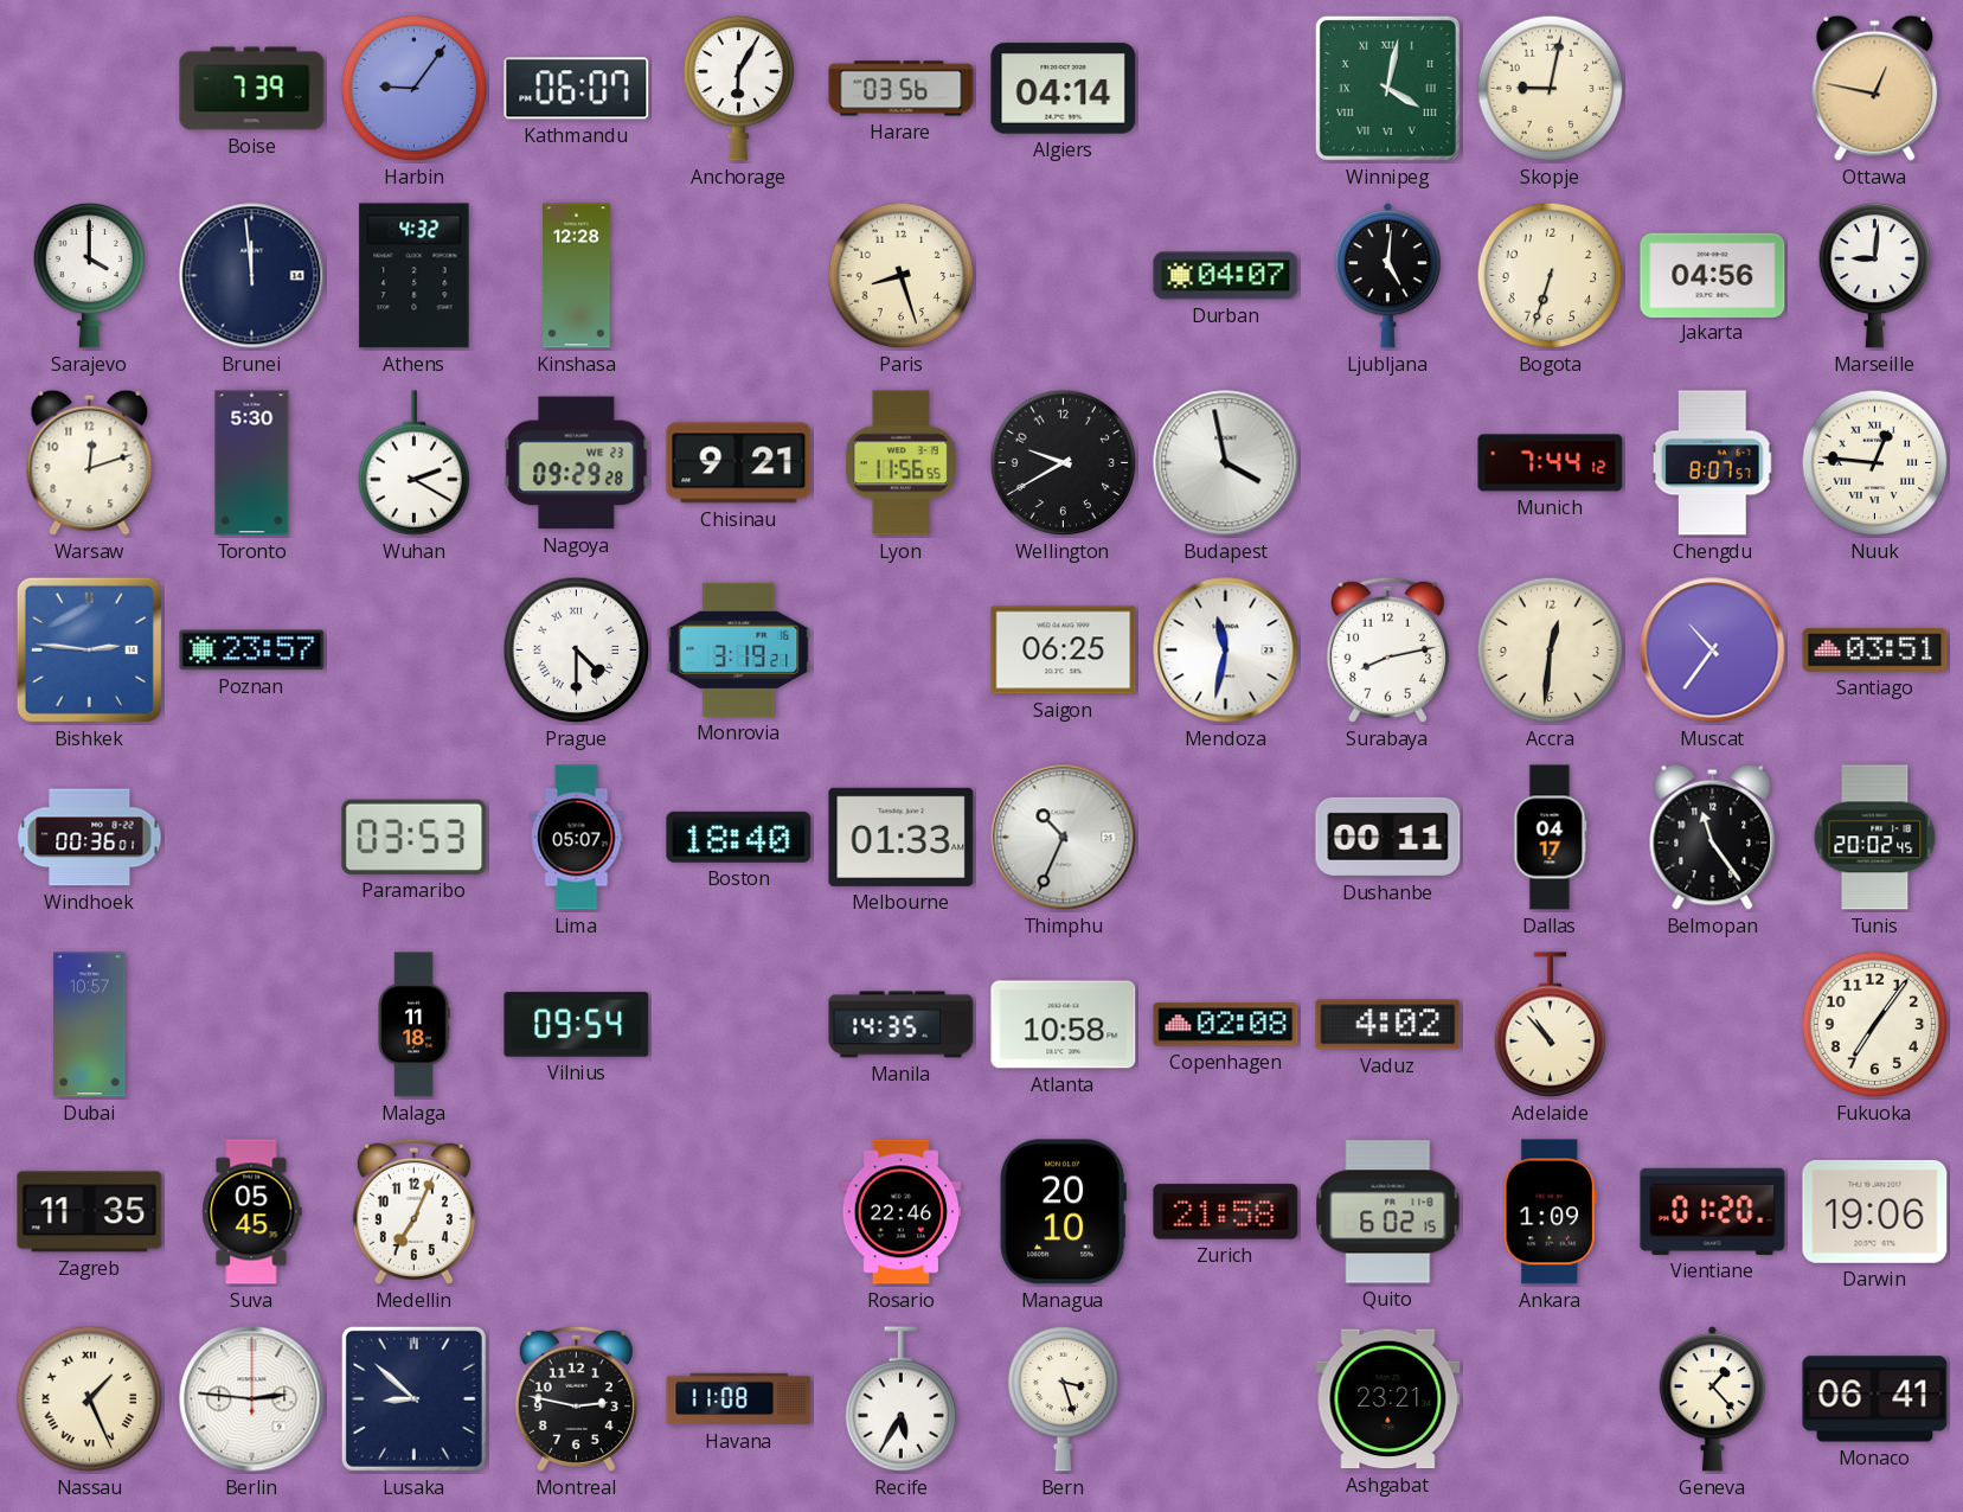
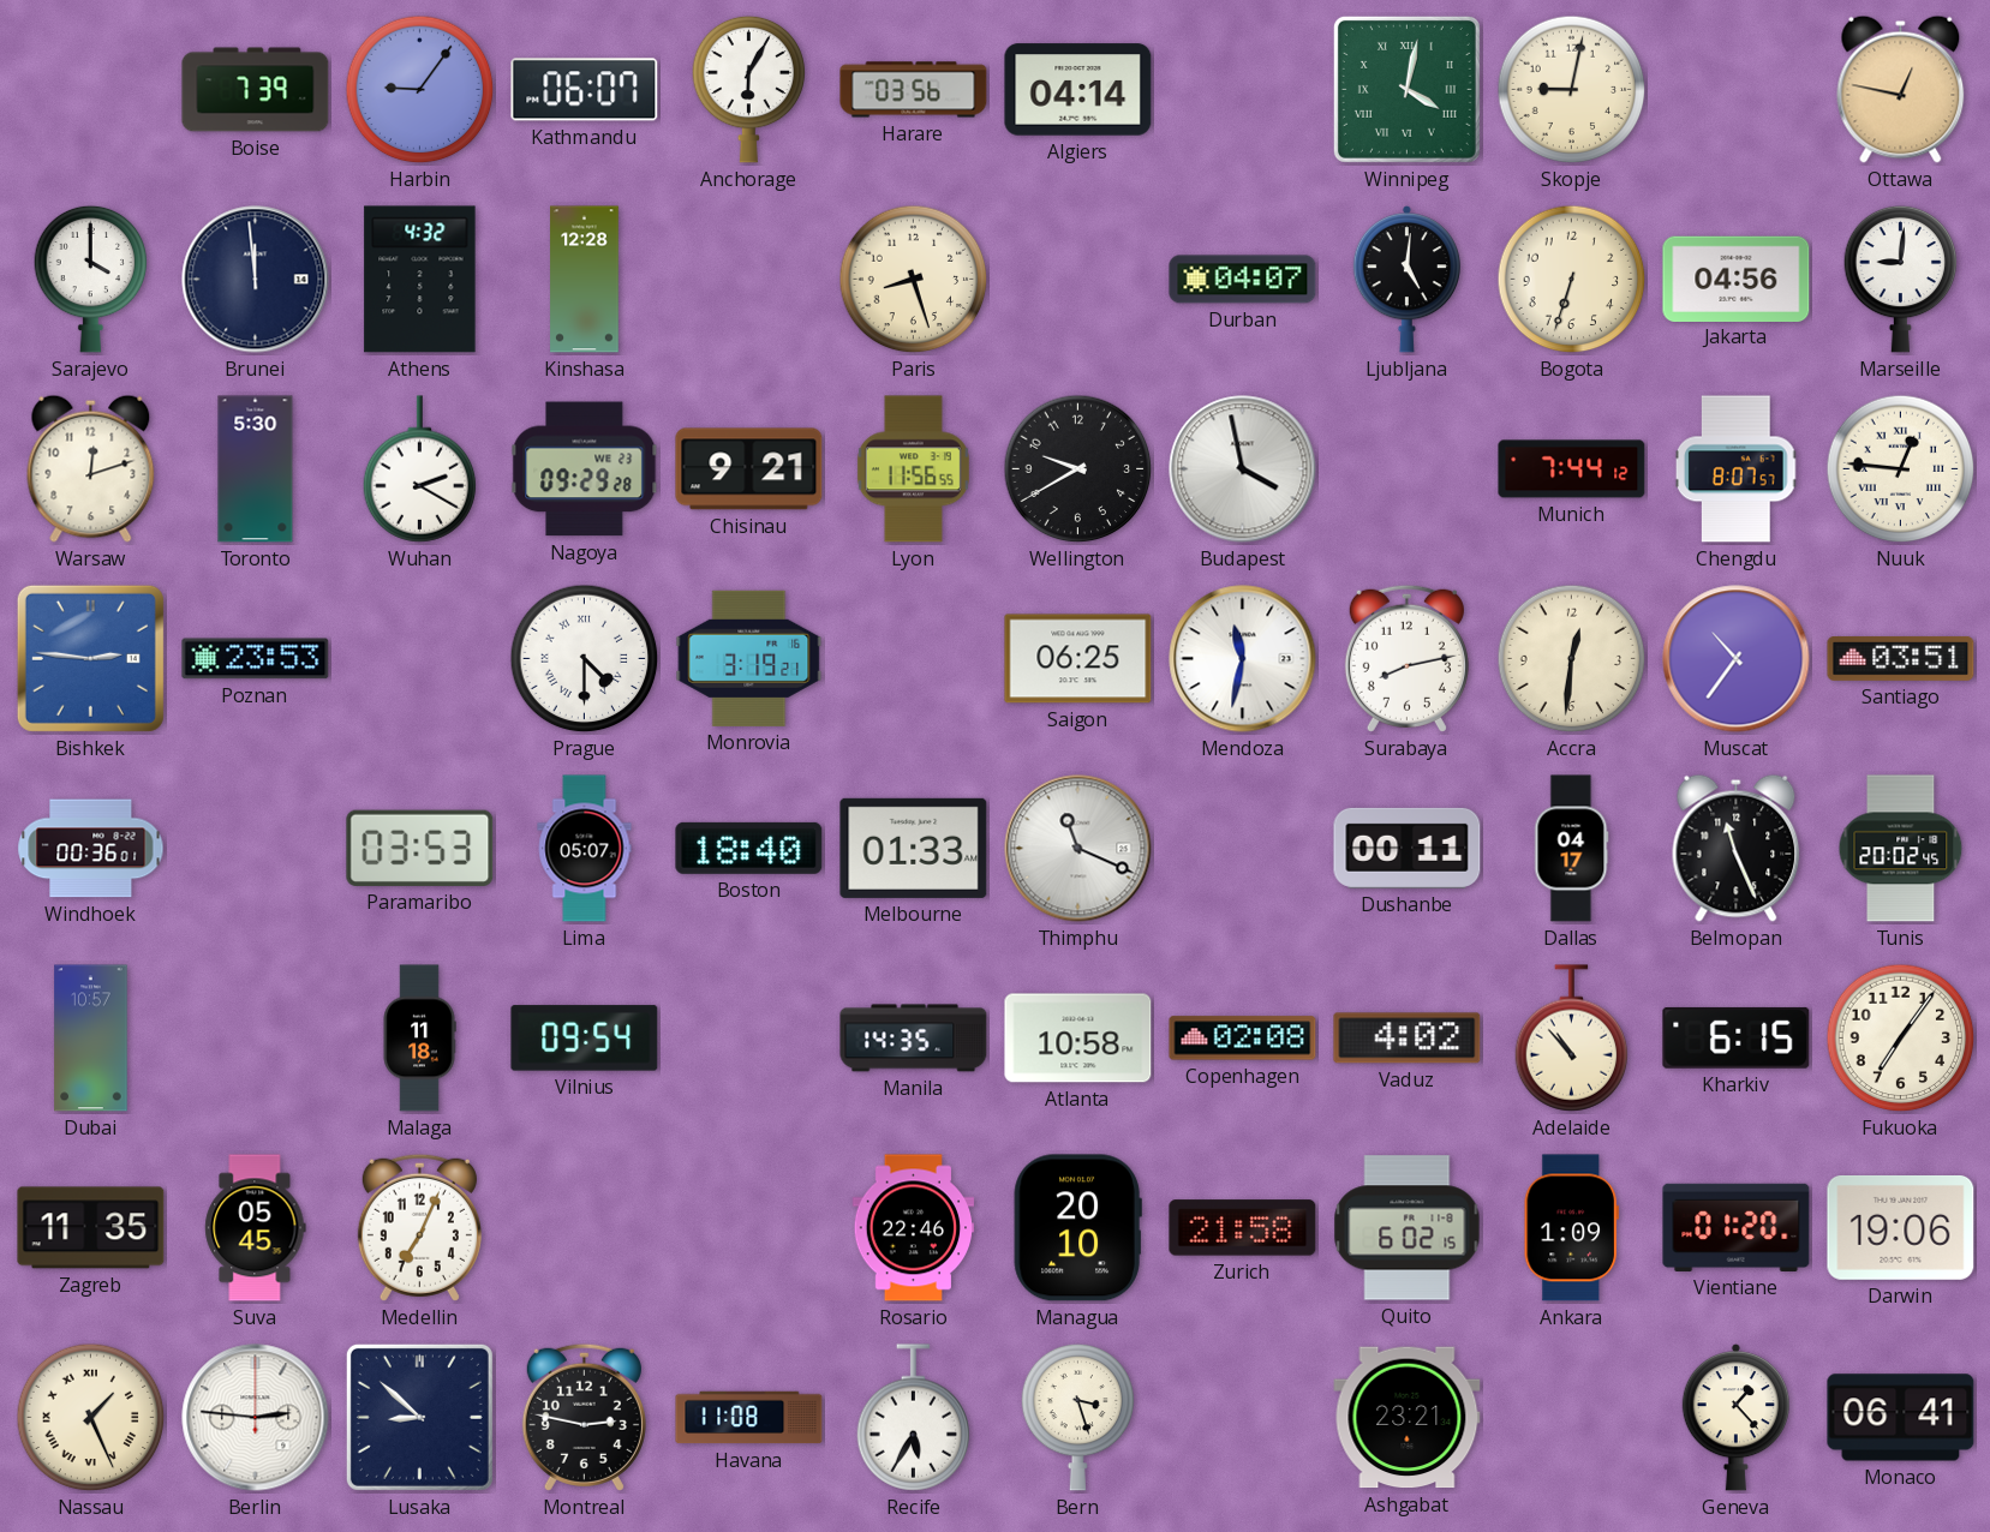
Poznan: 23:57 -> 23:53
Thimphu: 10:34 -> 11:19
Belmopan: 11:24 -> 11:26
Kharkiv: none -> 6:15
